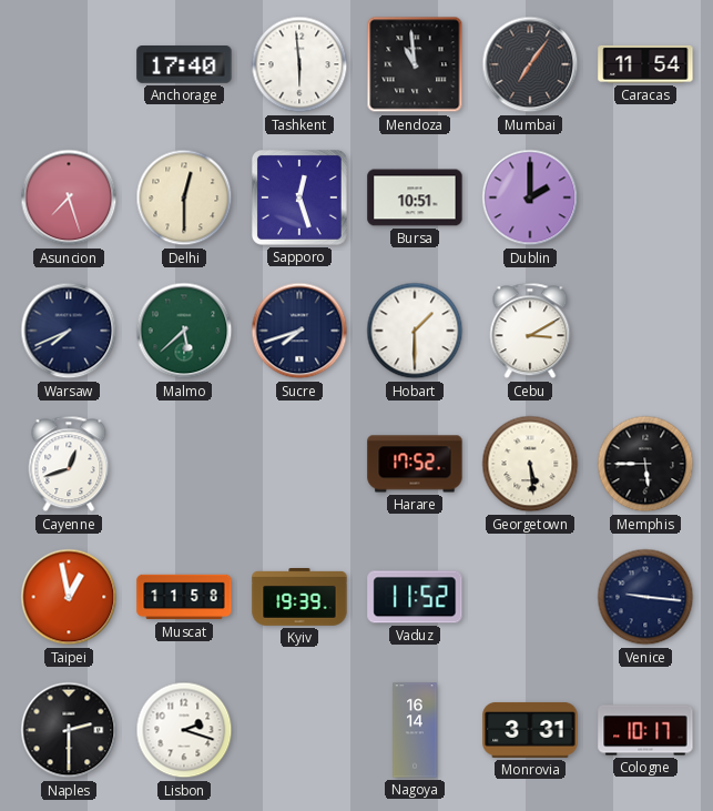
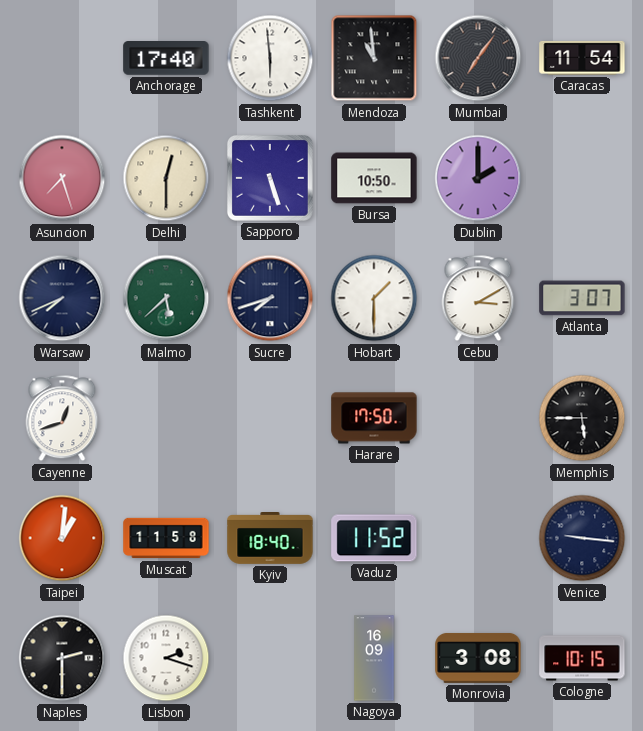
Sapporo: 12:27 -> 5:27
Bursa: 10:51 -> 10:50
Atlanta: none -> 3:07
Harare: 17:52 -> 17:50
Georgetown: 5:29 -> none
Taipei: 12:58 -> 1:01
Kyiv: 19:39 -> 18:40
Nagoya: 16:14 -> 16:09
Monrovia: 3:31 -> 3:08
Cologne: 10:17 -> 10:15
